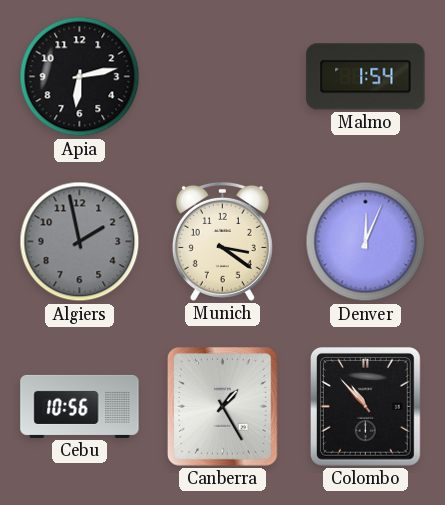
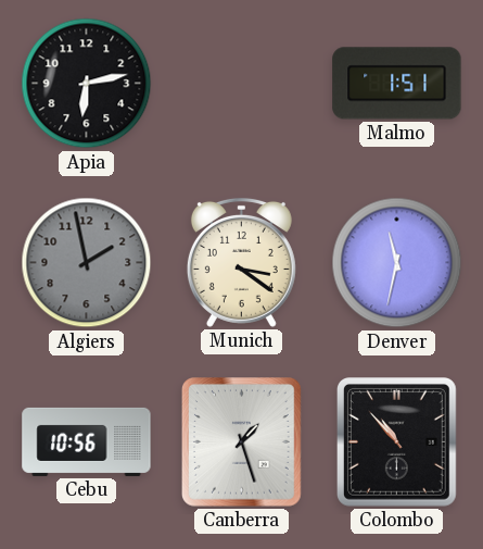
Malmo: 1:54 -> 1:51
Denver: 12:04 -> 11:32
Canberra: 1:25 -> 1:27
